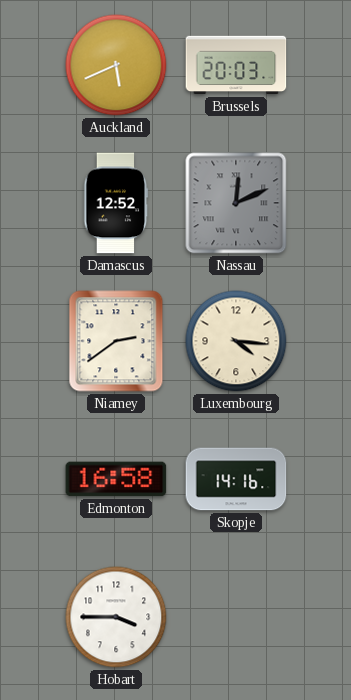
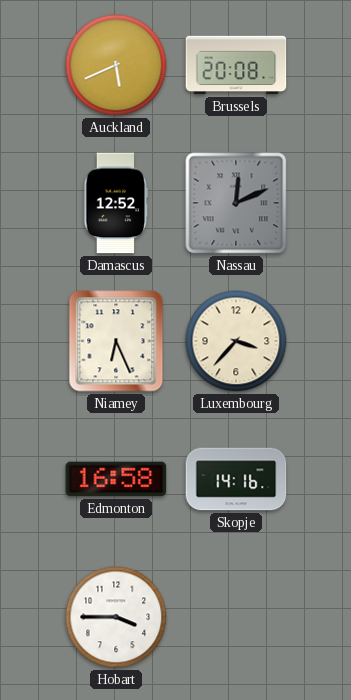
Brussels: 20:03 -> 20:08
Niamey: 2:39 -> 6:26
Luxembourg: 4:16 -> 3:37
